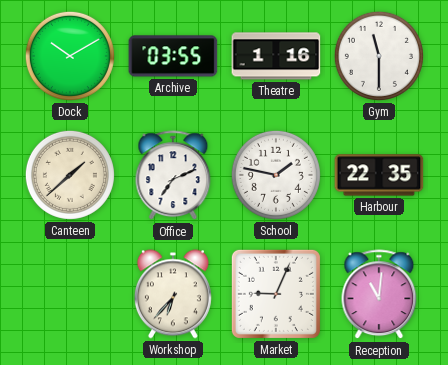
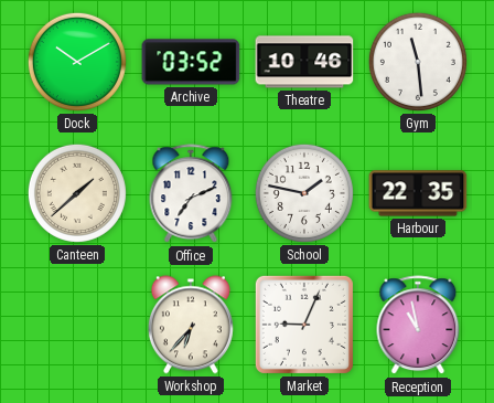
Archive: 03:55 -> 03:52
Theatre: 1:16 -> 10:46
Gym: 11:30 -> 11:29
Reception: 11:01 -> 10:58
